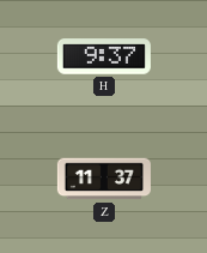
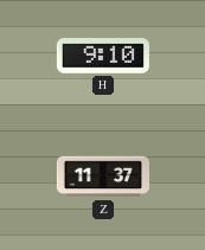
H: 9:37 -> 9:10
